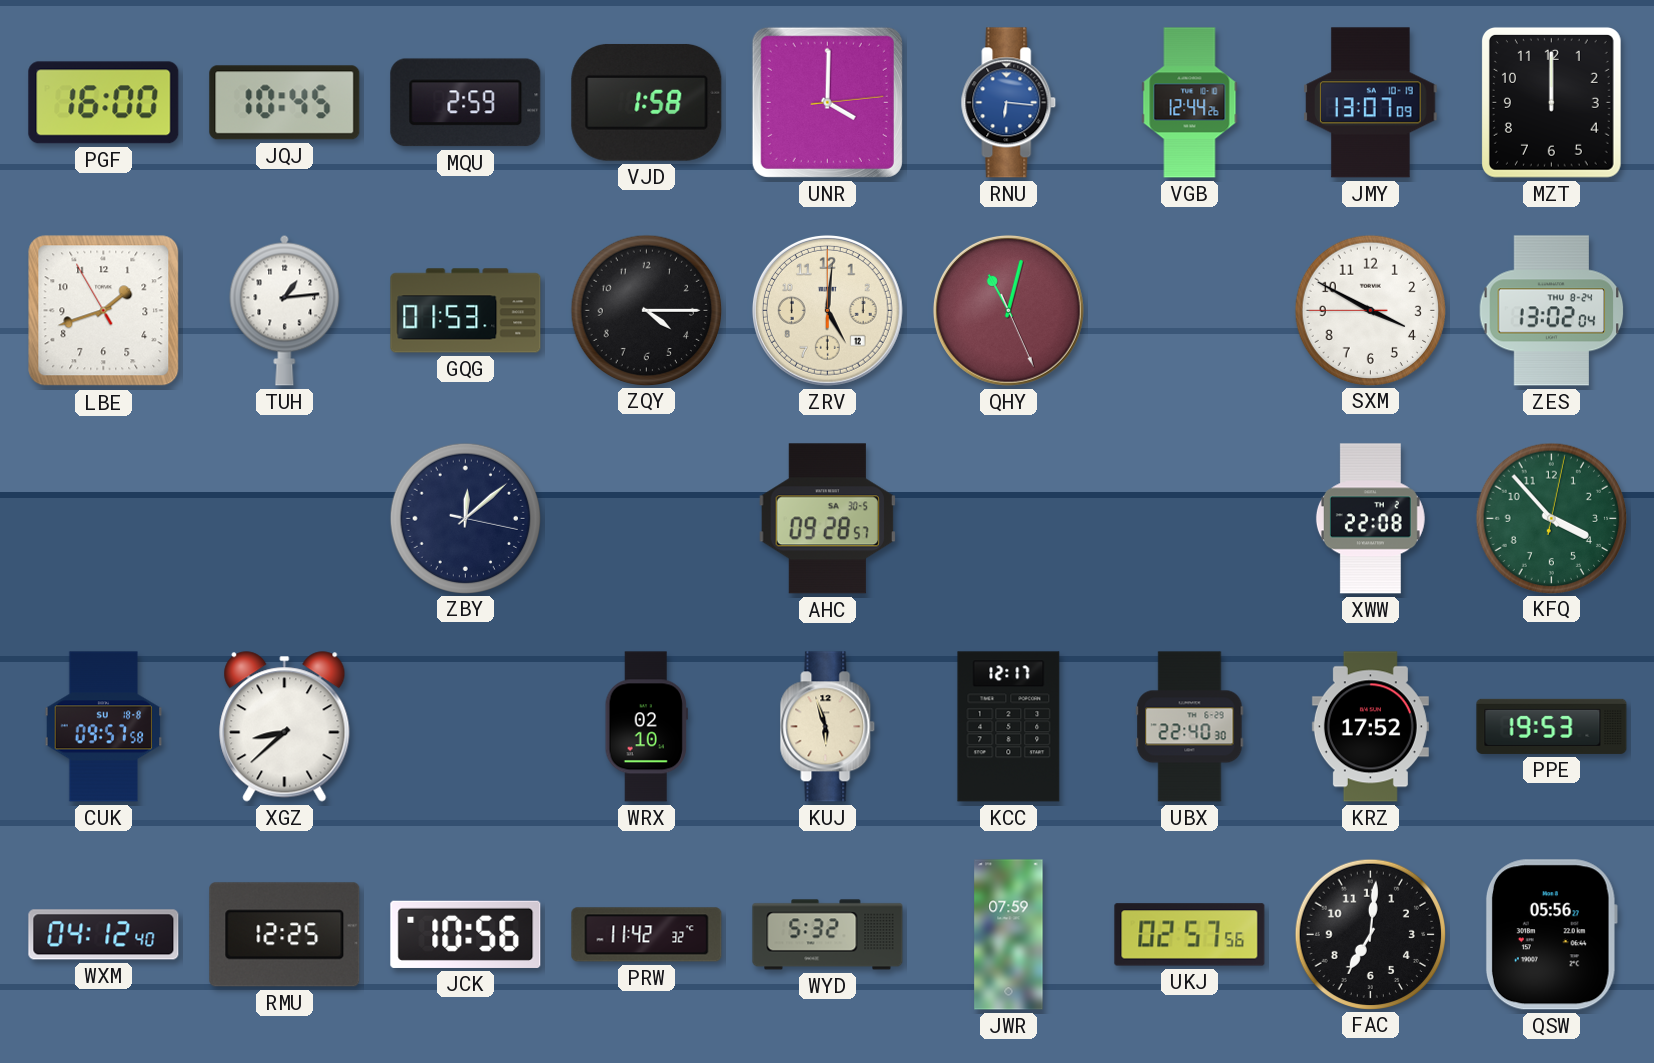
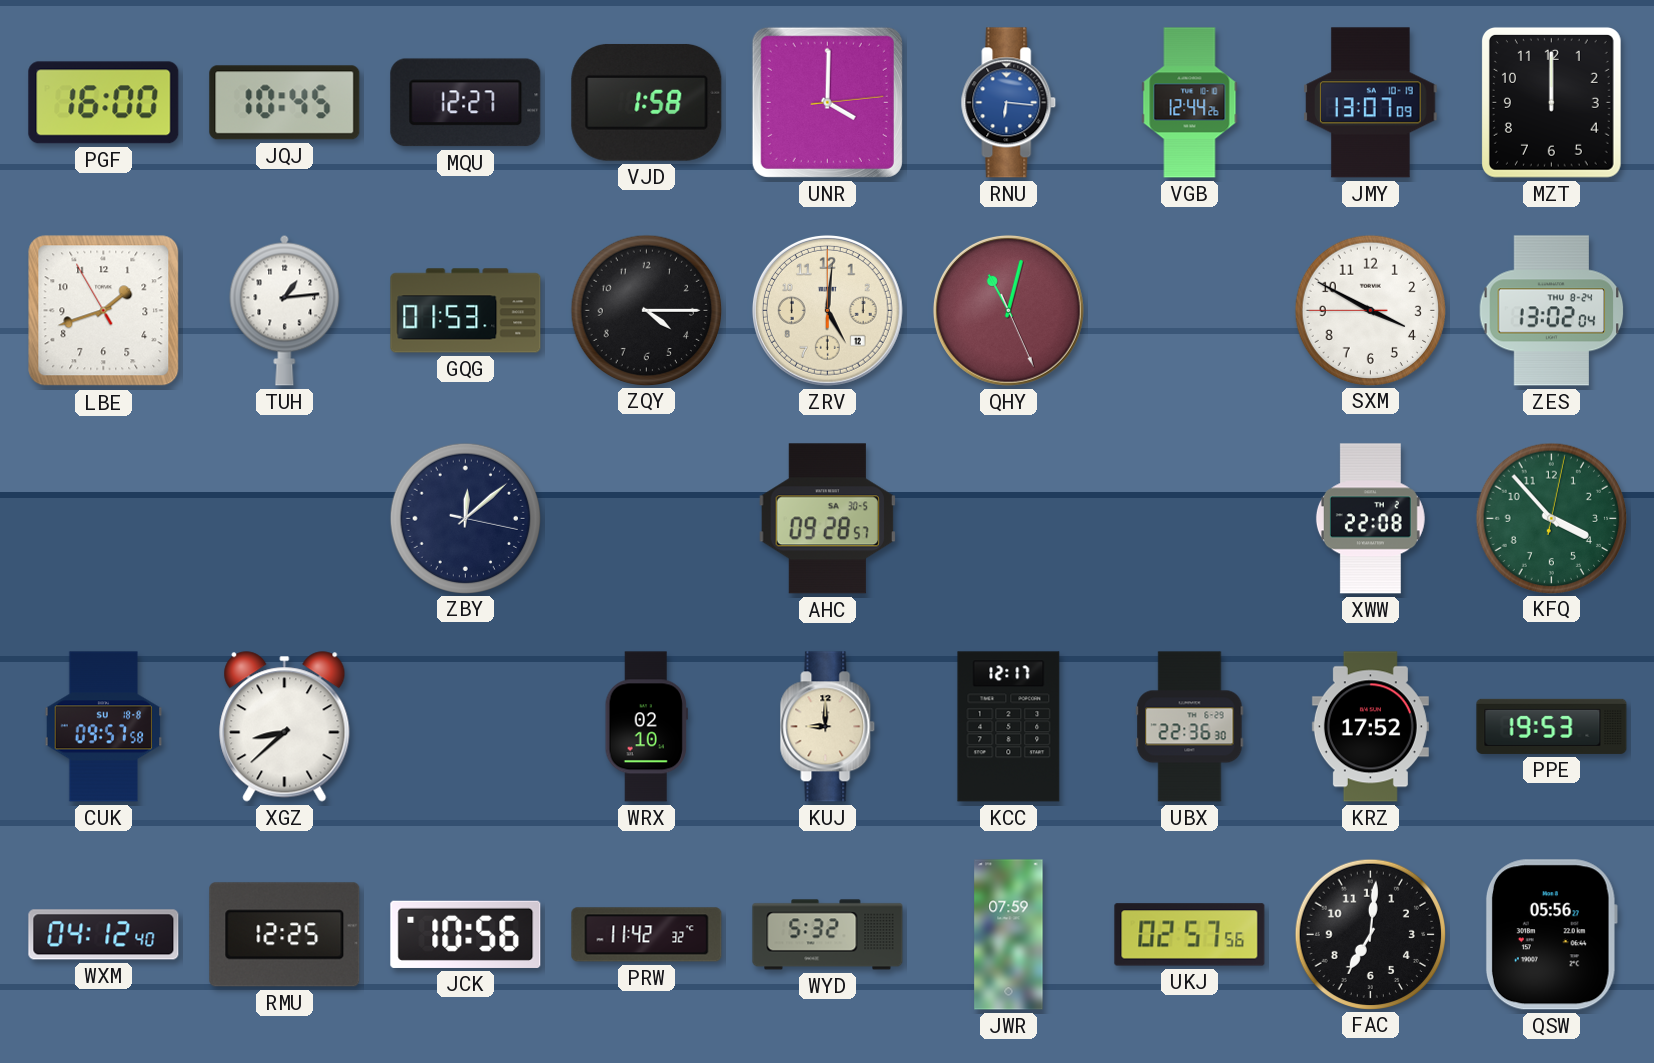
MQU: 2:59 -> 12:27
KUJ: 5:57 -> 9:00
UBX: 22:40 -> 22:36
